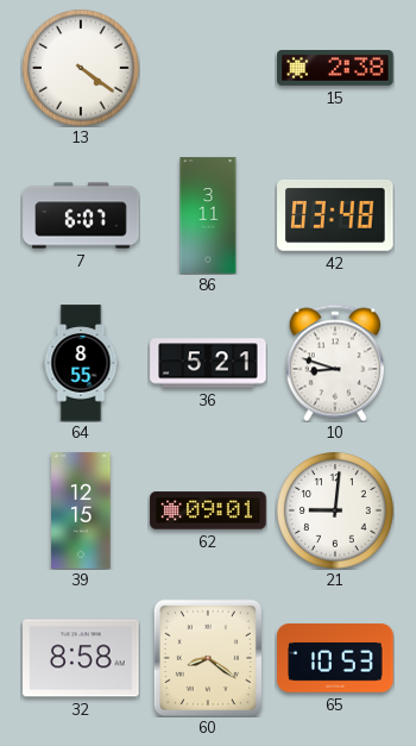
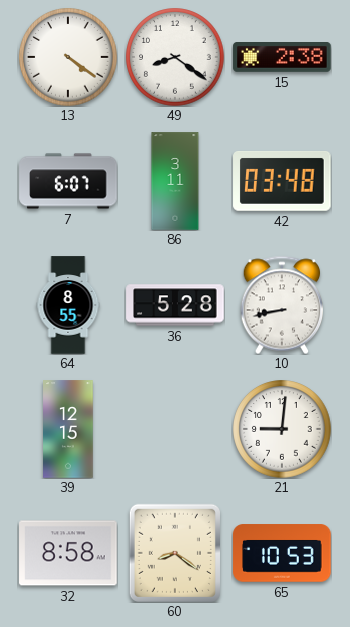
49: none -> 8:21
36: 5:21 -> 5:28
10: 8:48 -> 8:43
62: 09:01 -> none
